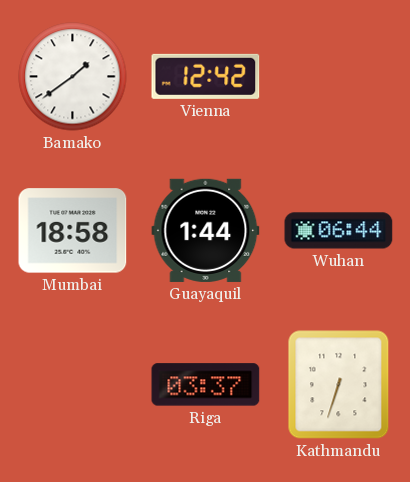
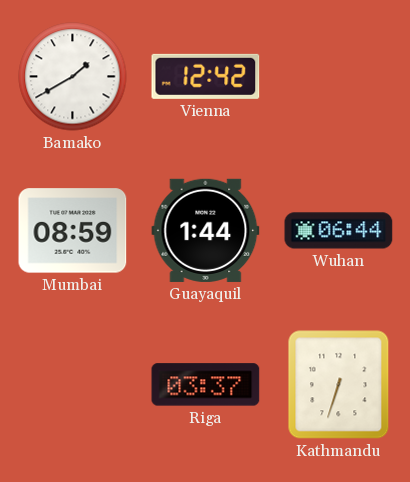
Bamako: 1:39 -> 1:40
Mumbai: 18:58 -> 08:59
